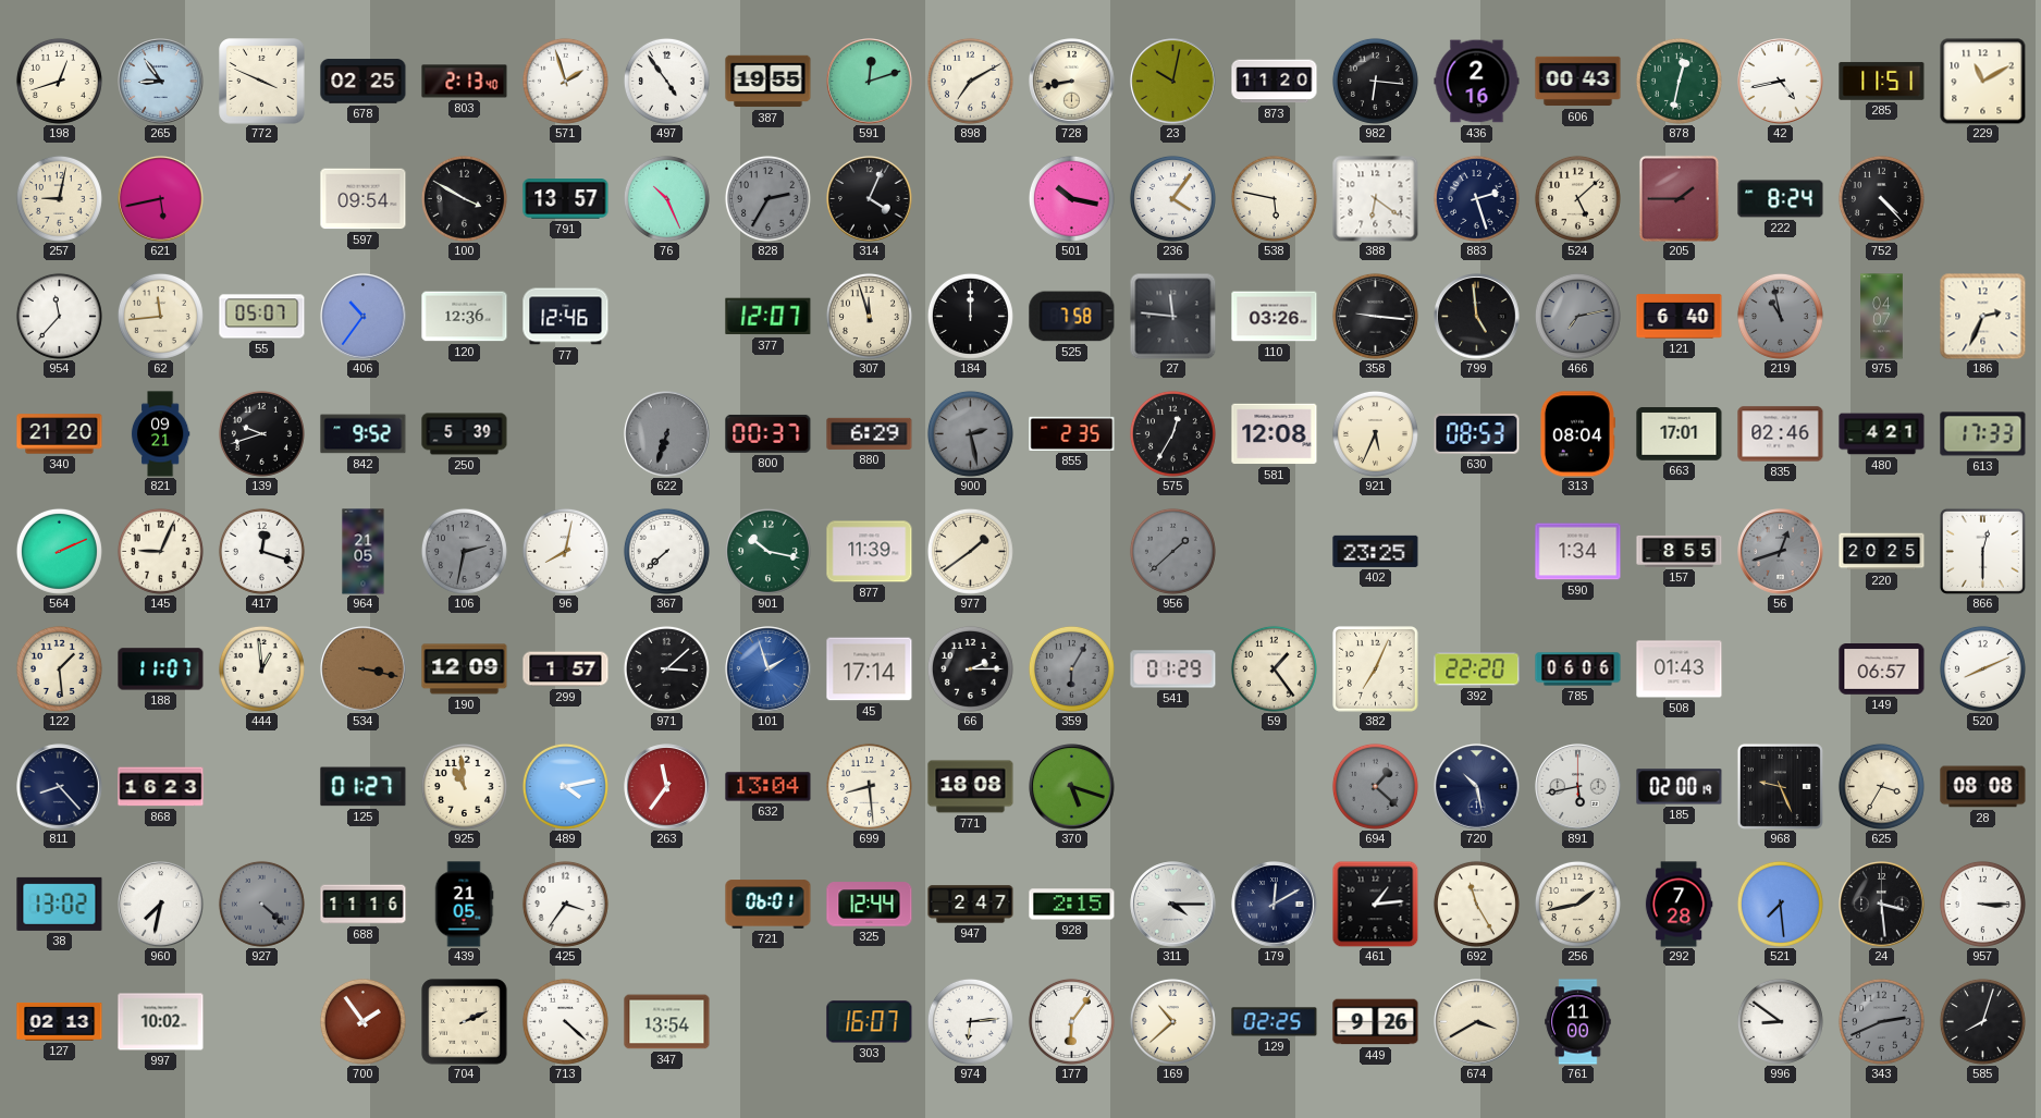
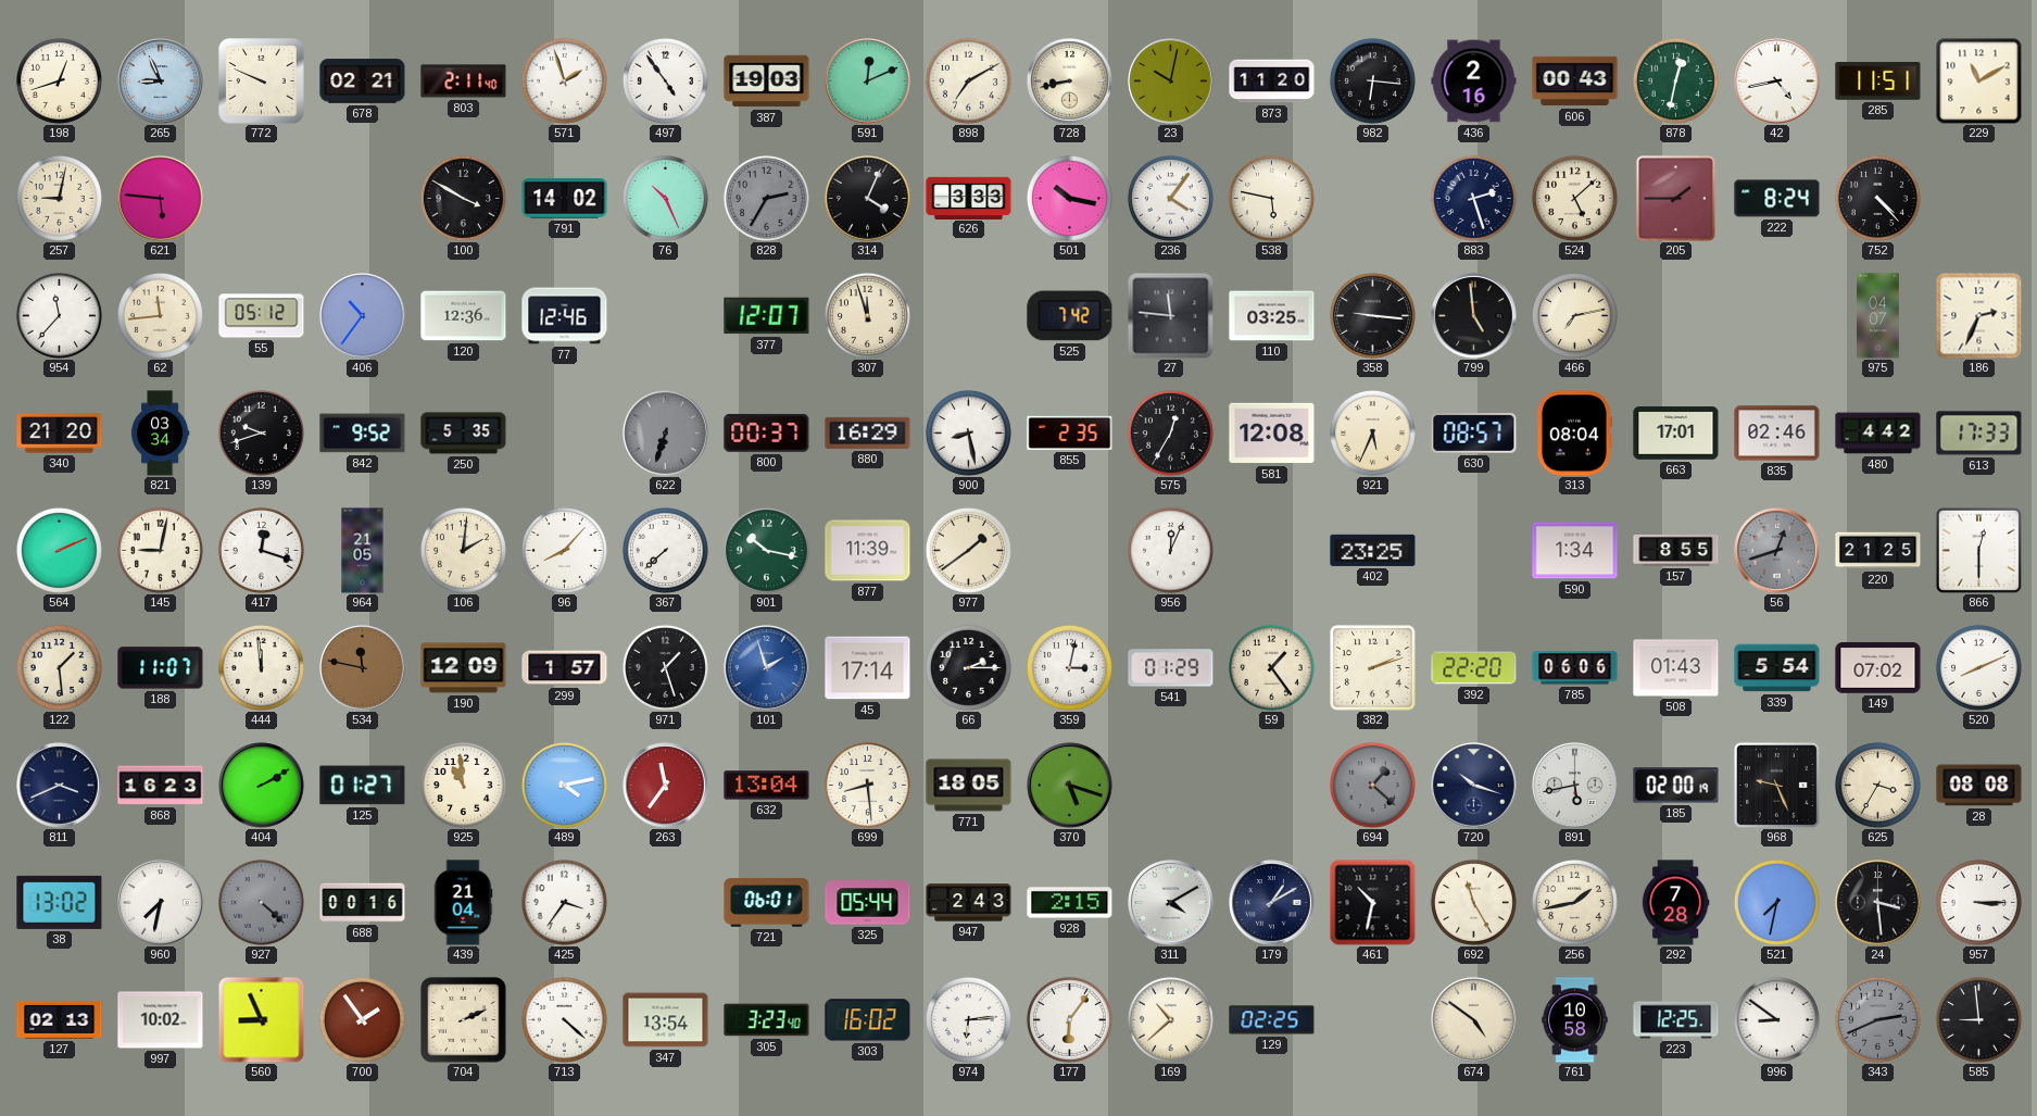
265: 8:54 -> 8:56
772: 3:49 -> 9:49
678: 02:25 -> 02:21
803: 2:13 -> 2:11
387: 19:55 -> 19:03
591: 12:12 -> 12:11
621: 5:43 -> 5:46
597: 09:54 -> none
791: 13:57 -> 14:02
626: none -> 3:33
388: 6:21 -> none
55: 05:07 -> 05:12
184: 12:00 -> none
525: 7:58 -> 7:42
110: 03:26 -> 03:25
466 dial: grey -> cream
121: 6:40 -> none
219: 10:58 -> none
821: 09:21 -> 03:34
250: 5:39 -> 5:35
880: 6:29 -> 16:29
900: 2:28 -> 8:28
900 dial: grey -> white
630: 08:53 -> 08:57
480: 4:21 -> 4:42
145: 9:04 -> 9:02
106: 2:32 -> 2:01
106 dial: grey -> cream
96: 8:02 -> 8:07
956: 1:38 -> 12:04
956 dial: grey -> white
220: 20:25 -> 21:25
444: 12:59 -> 11:59
534: 3:17 -> 11:47
971: 3:08 -> 1:27
359: 6:05 -> 3:02
359 dial: grey -> white
382: 7:04 -> 2:12
339: none -> 5:54
149: 06:57 -> 07:02
811: 8:23 -> 3:41
404: none -> 2:10
771: 18:08 -> 18:05
720: 10:28 -> 10:18
688: 11:16 -> 00:16
439: 21:05 -> 21:04
325: 12:44 -> 05:44
947: 2:47 -> 2:43
311: 4:15 -> 4:10
179: 12:10 -> 1:10
461: 1:14 -> 10:32
521: 7:29 -> 7:32
560: none -> 8:56
305: none -> 3:23
303: 16:07 -> 16:02
449: 9:26 -> none
674: 3:40 -> 4:51
761: 11:00 -> 10:58
223: none -> 12:25
585: 8:03 -> 8:59
